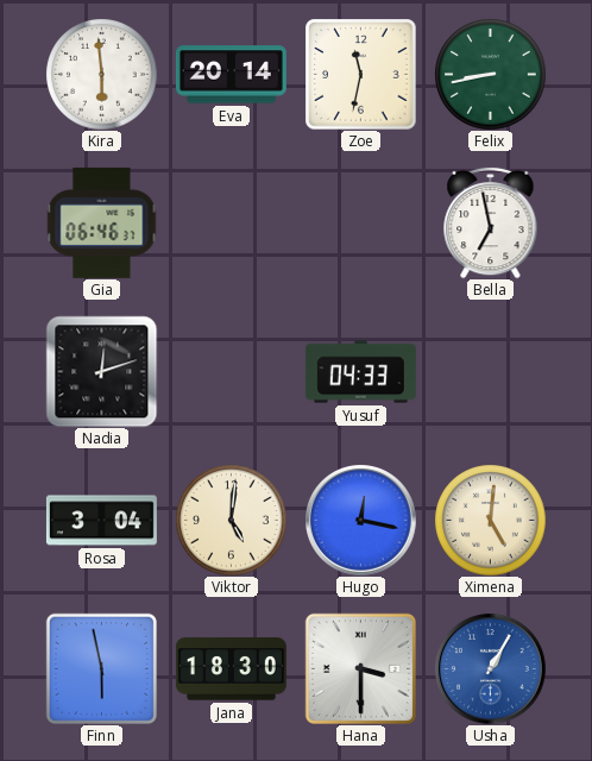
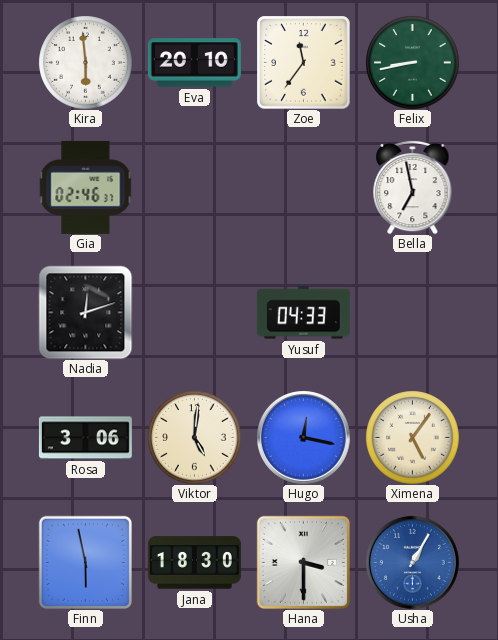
Eva: 20:14 -> 20:10
Zoe: 11:32 -> 11:36
Gia: 06:46 -> 02:46
Rosa: 3:04 -> 3:06
Ximena: 5:01 -> 5:06
